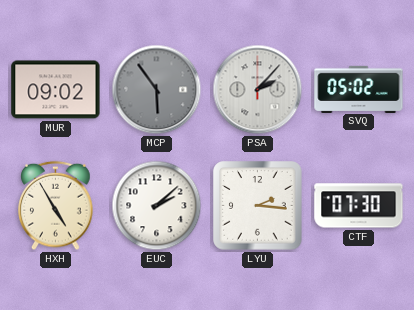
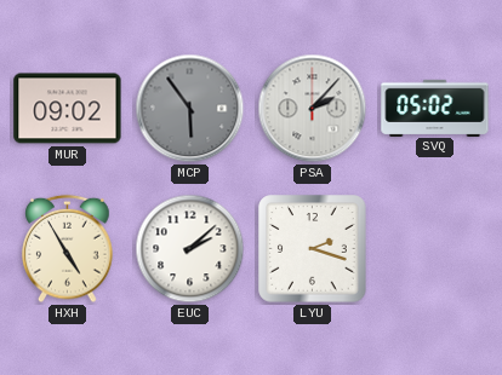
LYU: 2:16 -> 2:18
CTF: 07:30 -> none
